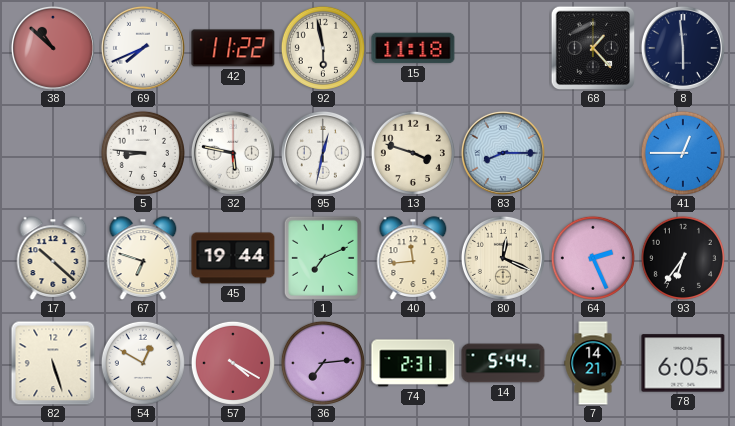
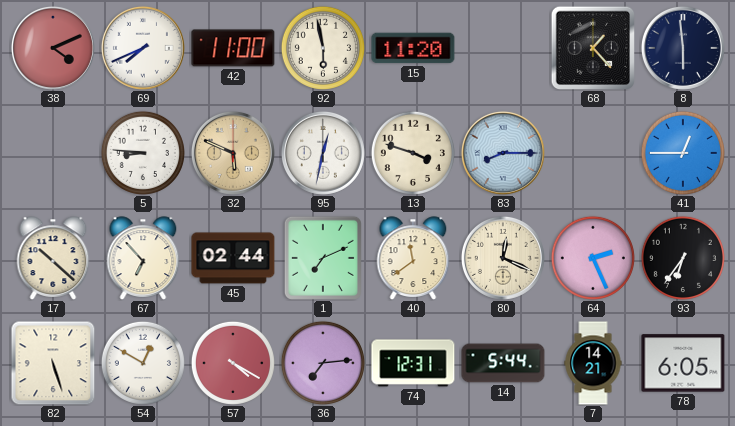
38: 10:52 -> 4:11
42: 11:22 -> 11:00
15: 11:18 -> 11:20
32: 5:47 -> 5:49
32 dial: white -> champagne
67: 6:48 -> 6:53
45: 19:44 -> 02:44
40: 11:44 -> 11:39
74: 2:31 -> 12:31
